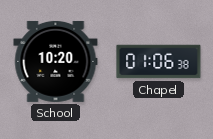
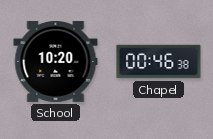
Chapel: 01:06 -> 00:46
